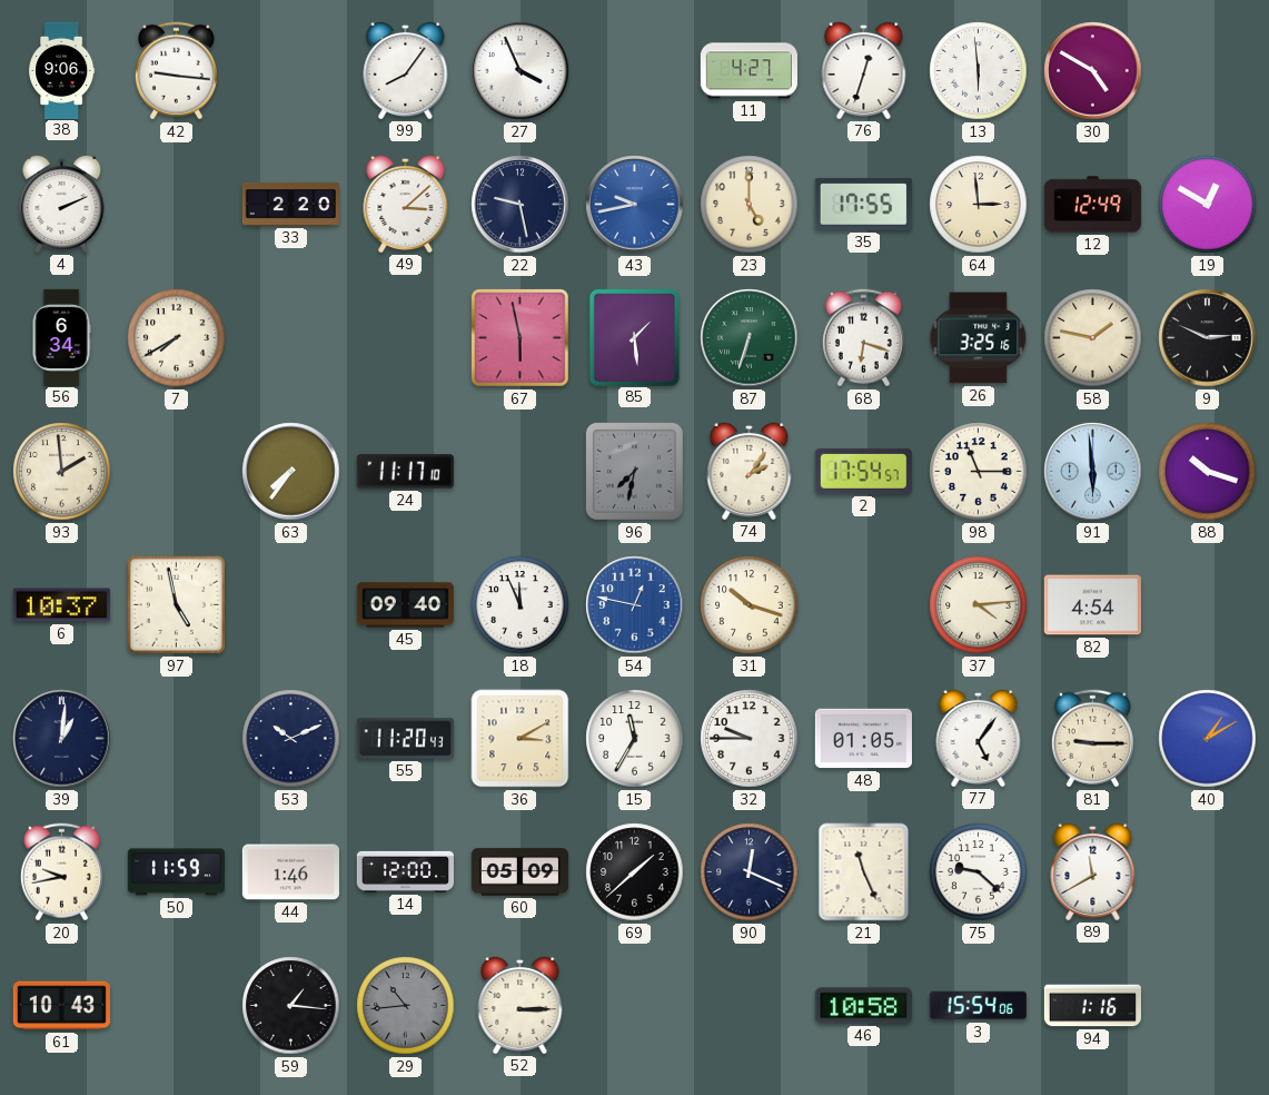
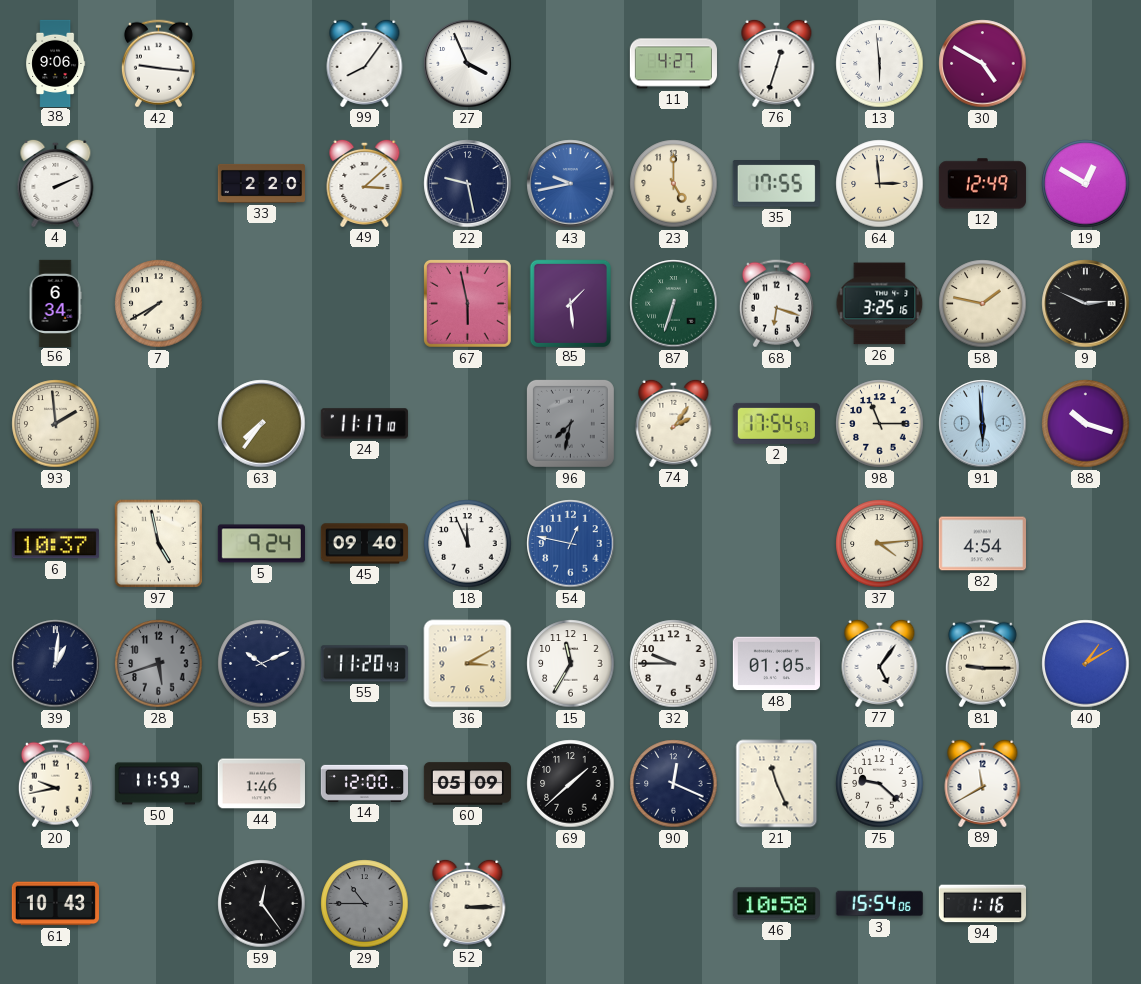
5: none -> 9:24
31: 10:18 -> none
28: none -> 5:42
59: 1:16 -> 12:24
29: 10:44 -> 10:45
